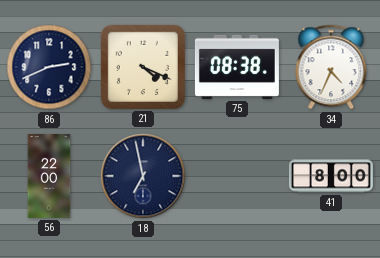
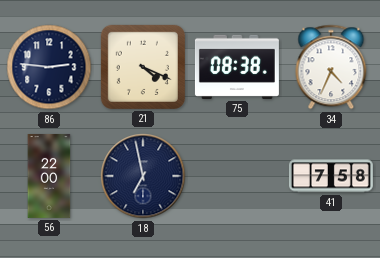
86: 2:41 -> 2:46
41: 8:00 -> 7:58
